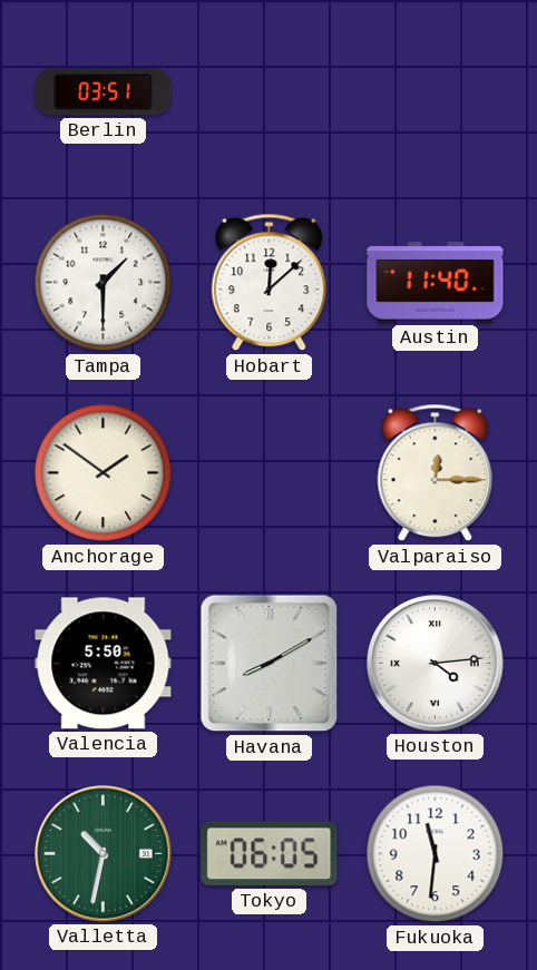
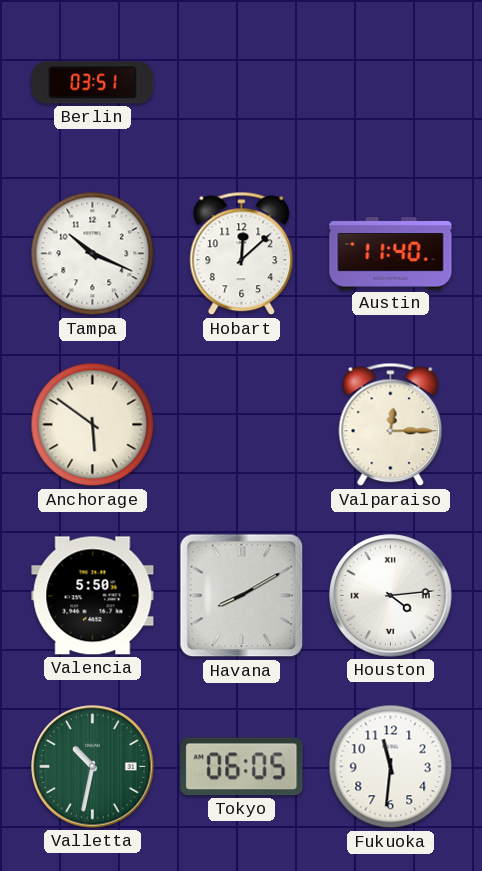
Tampa: 1:30 -> 10:19
Anchorage: 1:51 -> 5:51
